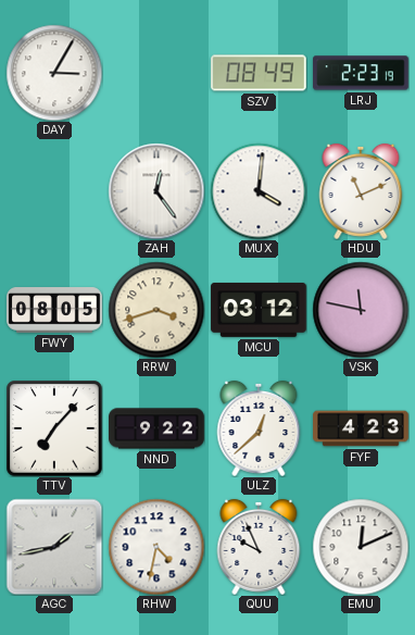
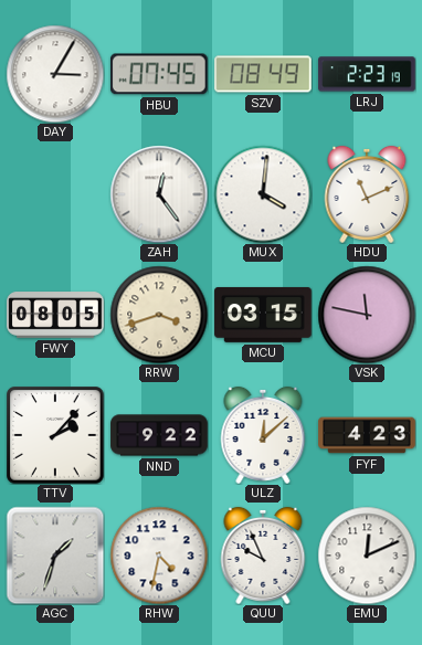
HBU: none -> 07:45
MCU: 03:12 -> 03:15
TTV: 7:07 -> 2:07
ULZ: 12:38 -> 12:08
AGC: 1:43 -> 1:33
